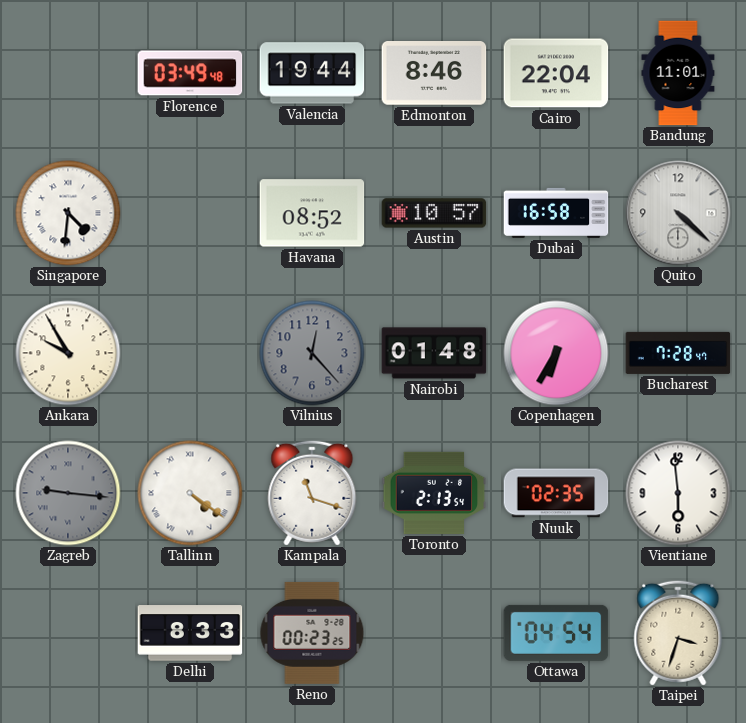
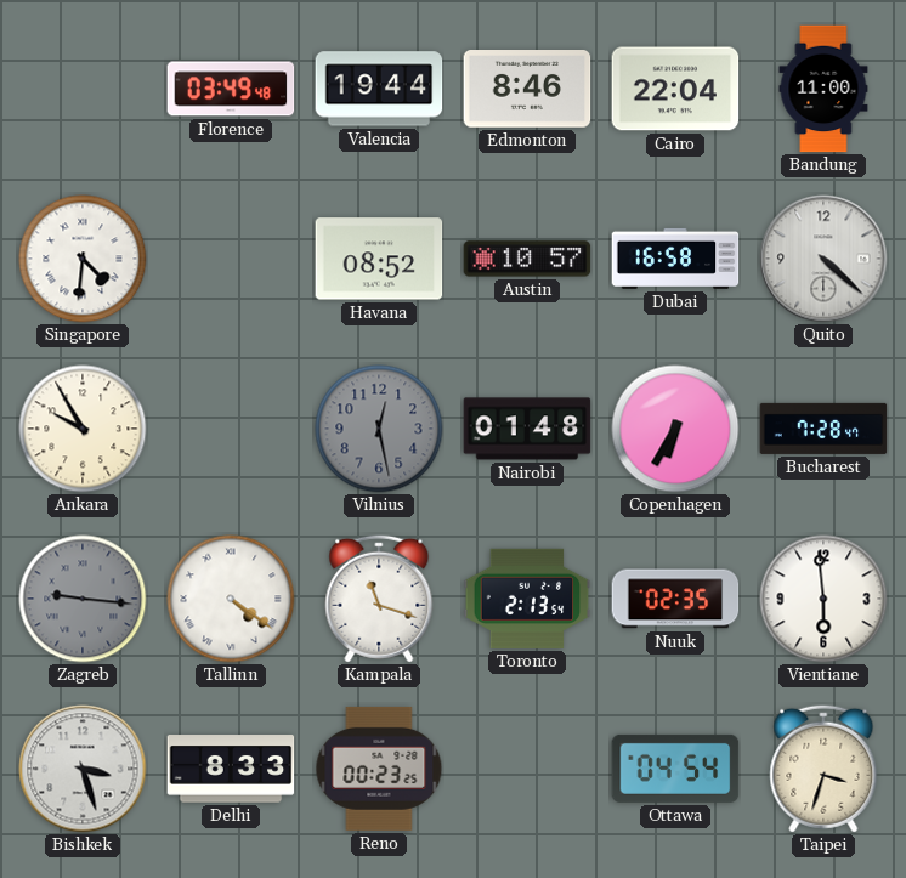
Bandung: 11:01 -> 11:00
Vilnius: 12:23 -> 12:28
Bishkek: none -> 3:27
